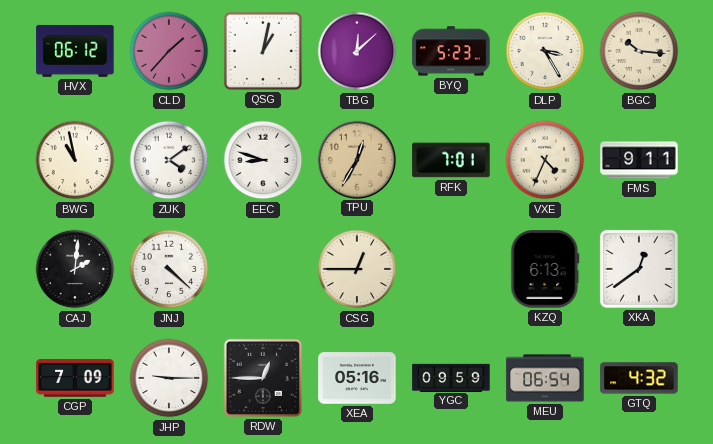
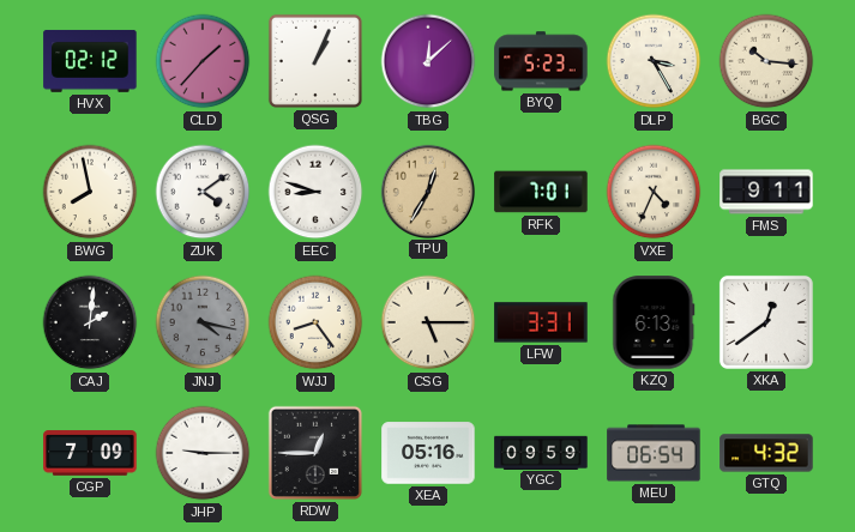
HVX: 06:12 -> 02:12
QSG: 1:02 -> 1:04
BWG: 10:58 -> 7:58
JNJ: 4:22 -> 4:17
JNJ dial: white -> grey
WJJ: none -> 8:24
CSG: 12:45 -> 5:15
LFW: none -> 3:31
